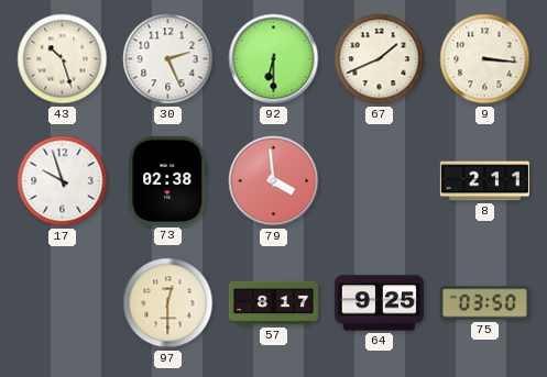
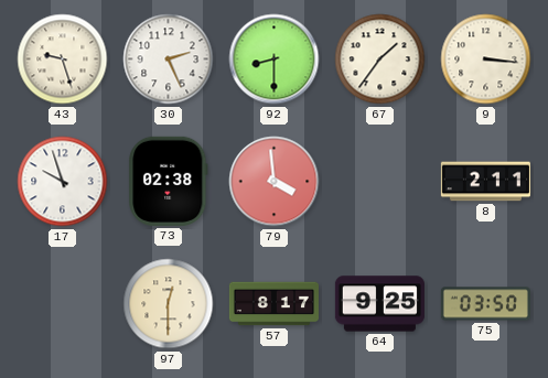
43: 10:27 -> 9:27
92: 6:30 -> 8:30
67: 1:41 -> 1:36
